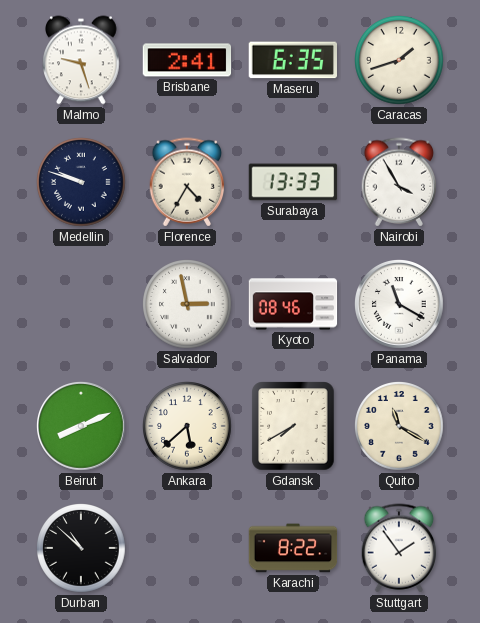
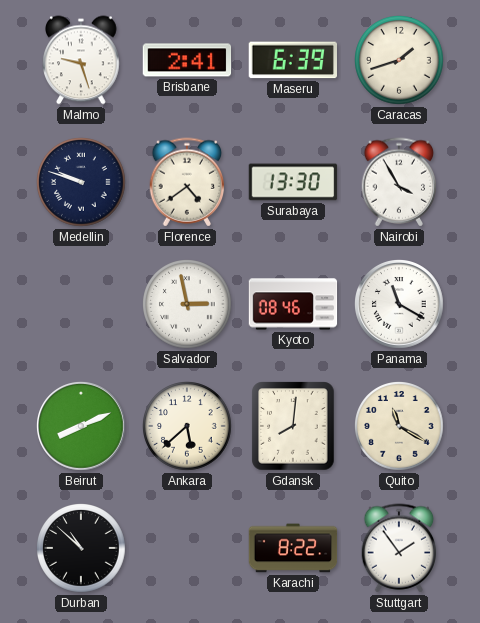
Maseru: 6:35 -> 6:39
Florence: 4:35 -> 4:39
Surabaya: 13:33 -> 13:30
Gdansk: 7:40 -> 8:01
